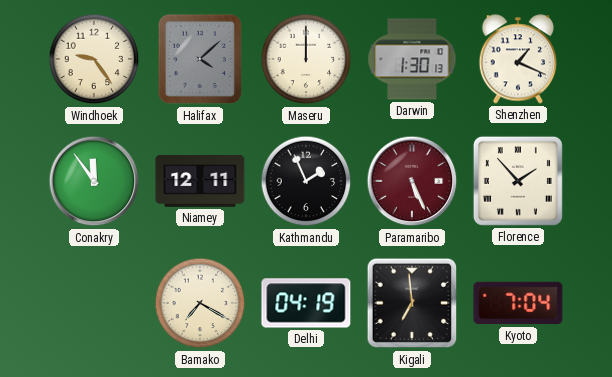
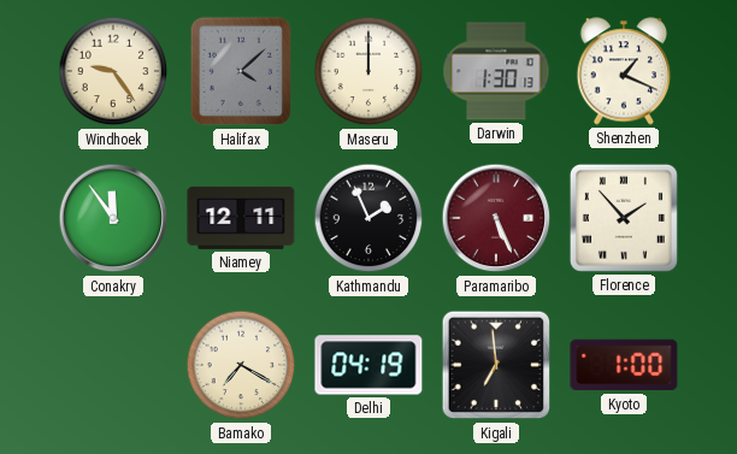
Kyoto: 7:04 -> 1:00
